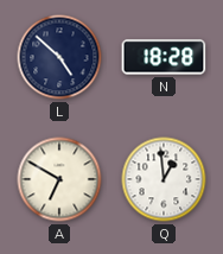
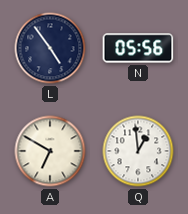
L: 4:52 -> 4:54
N: 18:28 -> 05:56
